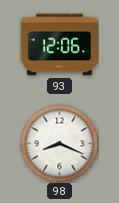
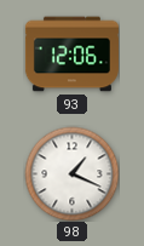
98: 8:19 -> 1:19
